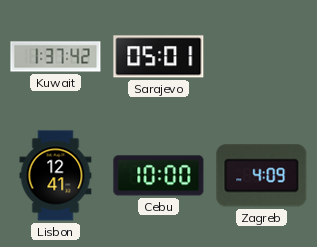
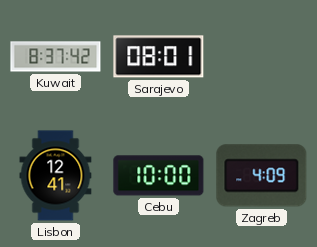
Kuwait: 1:37 -> 8:37
Sarajevo: 05:01 -> 08:01
